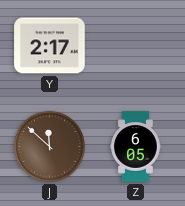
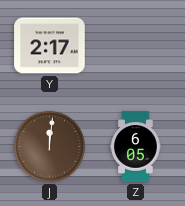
J: 11:52 -> 12:01
